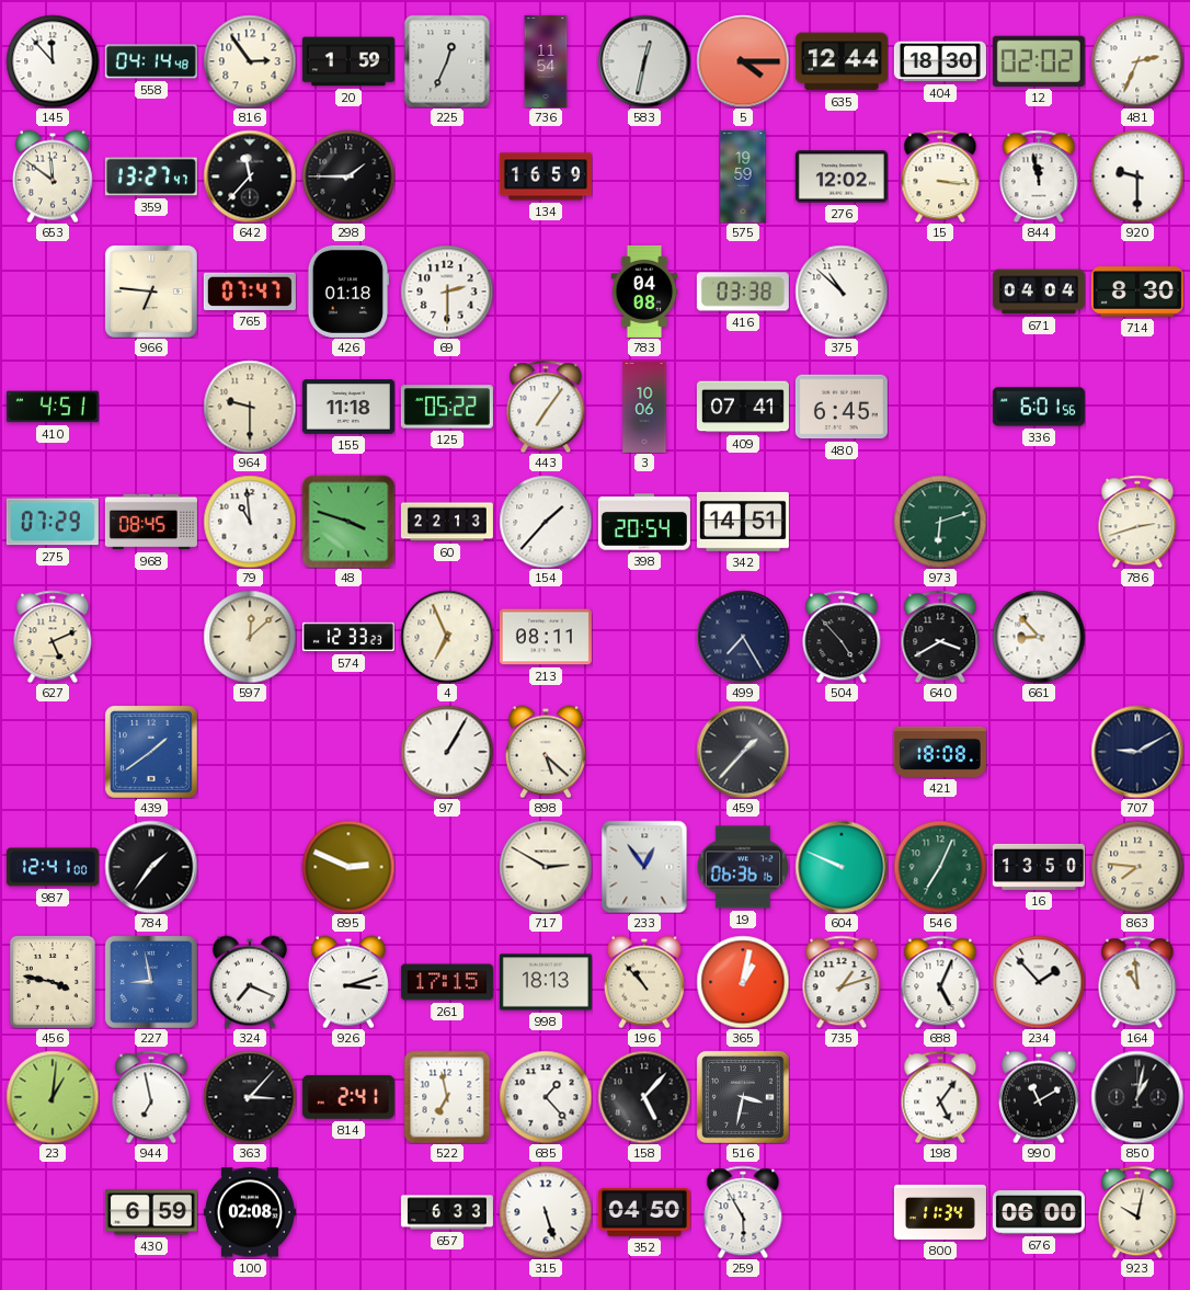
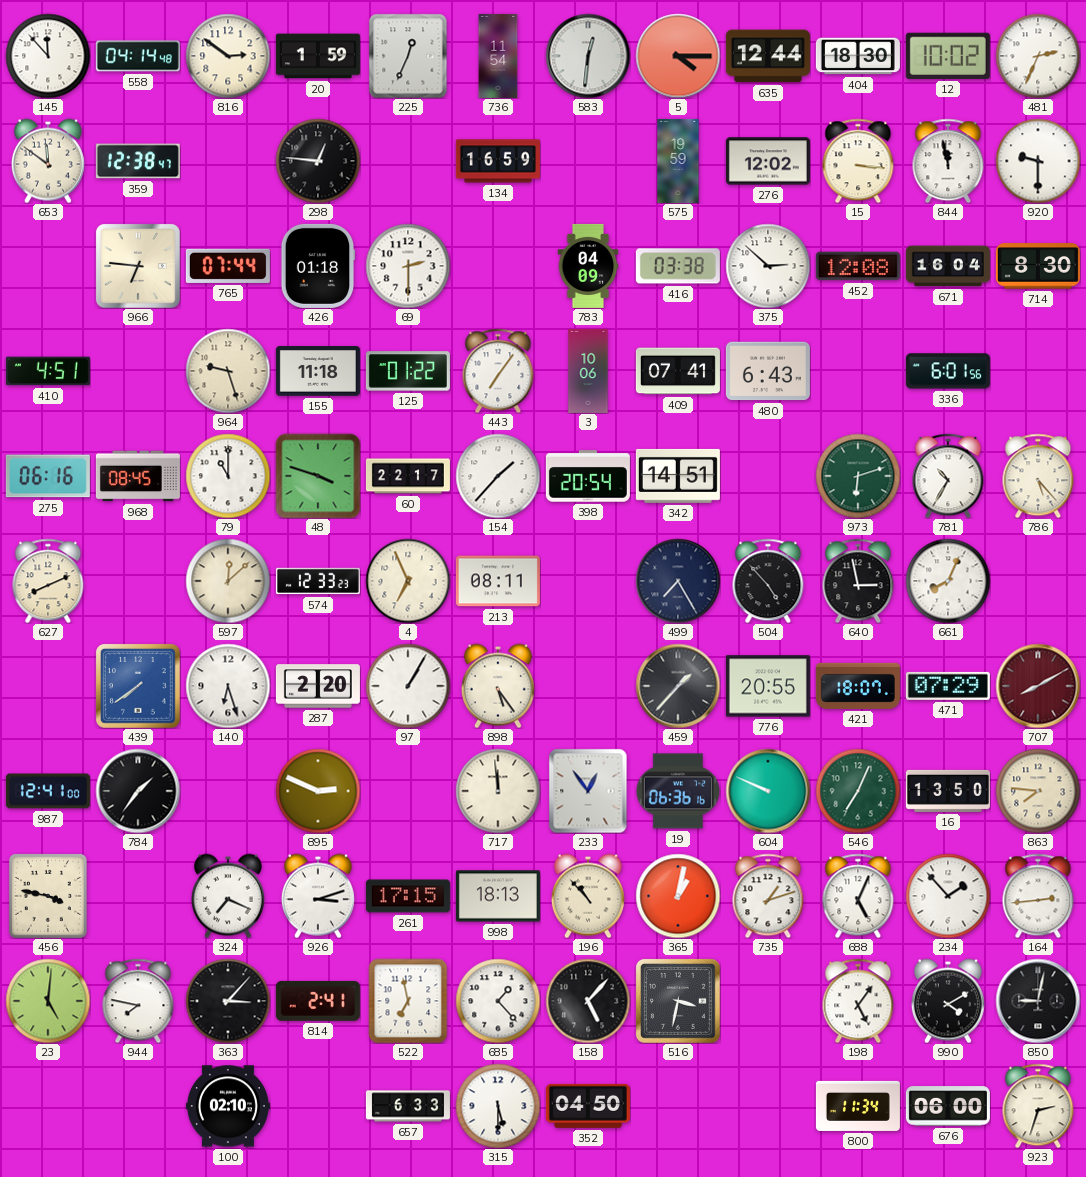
816: 2:54 -> 2:51
583: 12:32 -> 12:31
12: 02:02 -> 10:02
359: 13:27 -> 12:38
642: 11:37 -> none
298: 1:45 -> 12:46
765: 07:47 -> 07:44
783: 04:08 -> 04:09
375: 10:52 -> 2:52
452: none -> 12:08
671: 04:04 -> 16:04
964: 9:30 -> 9:27
125: 05:22 -> 01:22
480: 6:45 -> 6:43
275: 07:29 -> 06:16
79: 10:59 -> 11:00
60: 22:13 -> 22:17
781: none -> 10:35
786: 2:42 -> 5:23
627: 5:11 -> 8:11
640: 3:40 -> 2:58
661: 8:53 -> 8:04
439: 1:39 -> 7:39
140: none -> 6:27
287: none -> 2:20
898: 5:22 -> 5:24
776: none -> 20:55
421: 18:08 -> 18:07
471: none -> 07:29
707: 9:10 -> 8:10
707 dial: navy -> burgundy
717: 2:50 -> 11:59
227: 8:58 -> none
164: 10:59 -> 2:44
23: 1:01 -> 5:01
944: 6:58 -> 7:47
990: 11:10 -> 4:10
850: 1:02 -> 9:02
430: 6:59 -> none
100: 02:08 -> 02:10
315: 5:27 -> 5:30
259: 5:55 -> none
923: 10:02 -> 2:33
